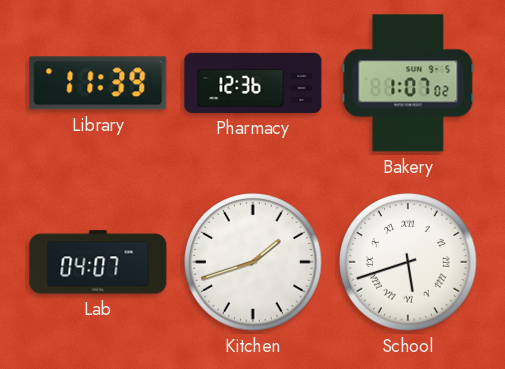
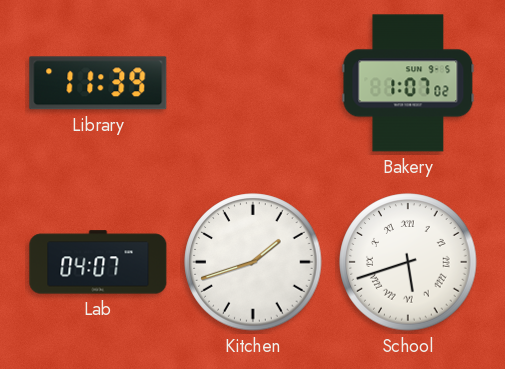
Pharmacy: 12:36 -> none
